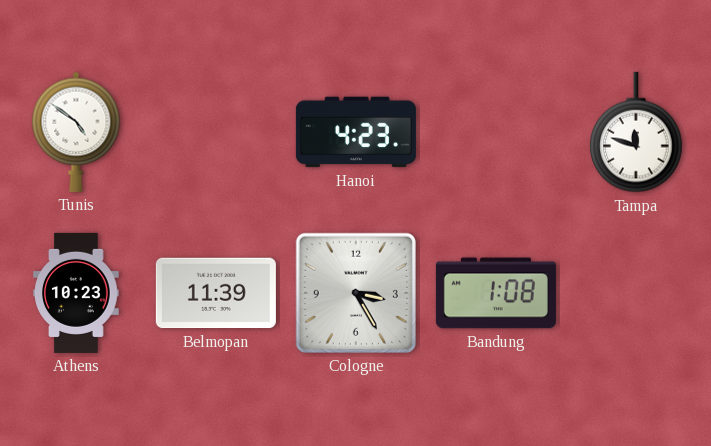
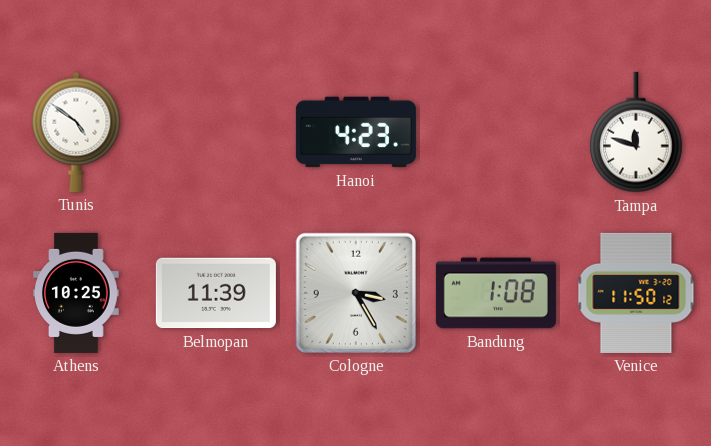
Athens: 10:23 -> 10:25
Venice: none -> 11:50
